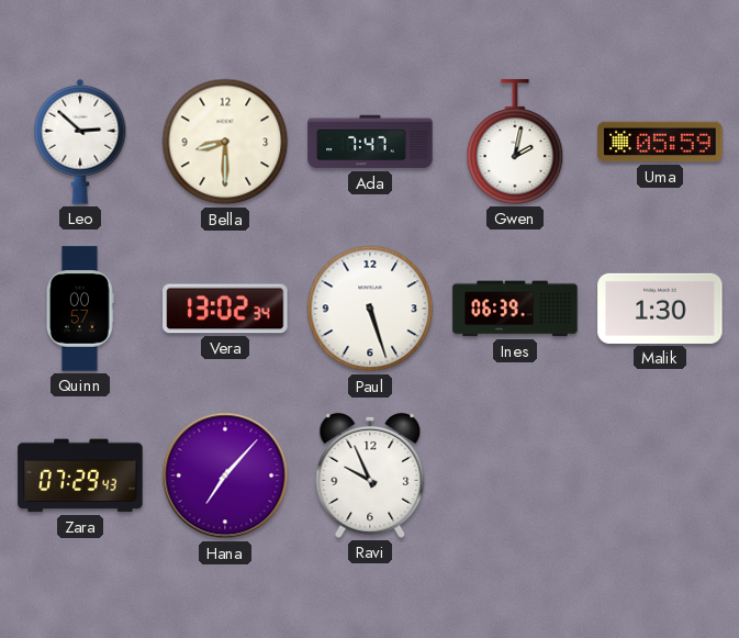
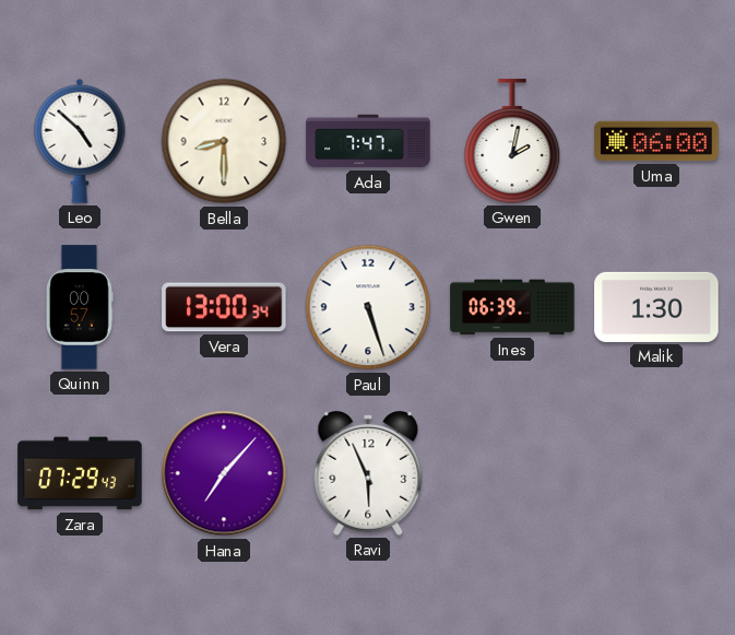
Leo: 2:52 -> 4:52
Uma: 05:59 -> 06:00
Vera: 13:02 -> 13:00
Ravi: 9:56 -> 5:56
